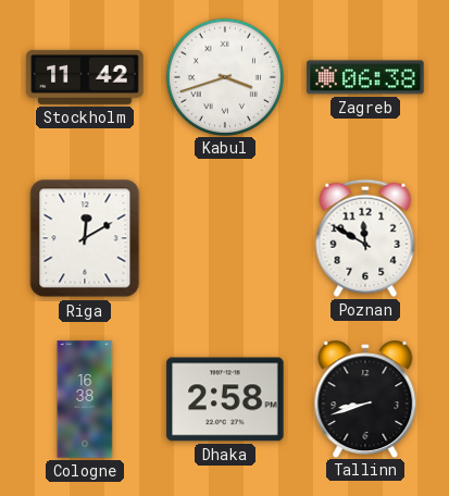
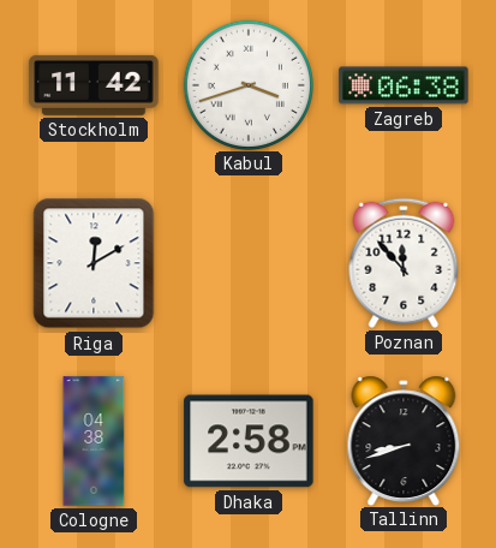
Poznan: 11:50 -> 11:53
Cologne: 16:38 -> 04:38
